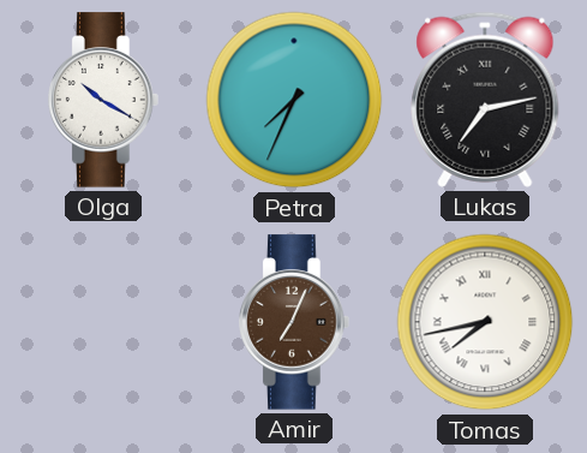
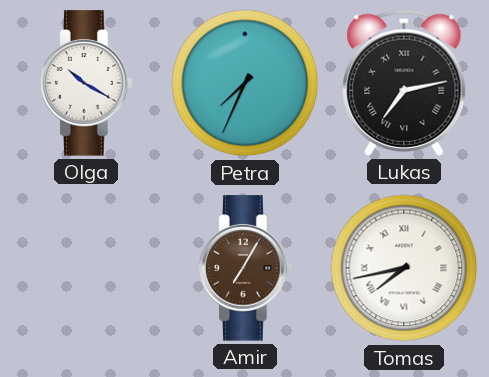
Amir: 7:04 -> 7:05
